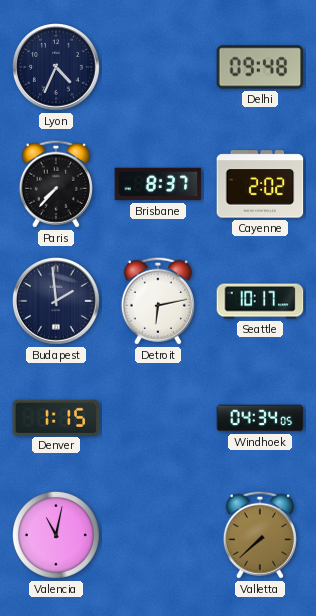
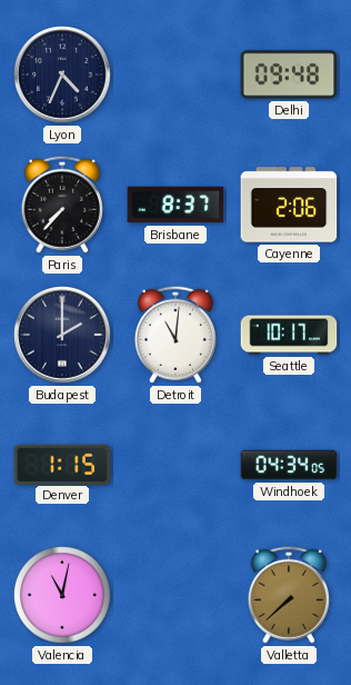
Cayenne: 2:02 -> 2:06
Budapest: 1:59 -> 2:00
Detroit: 6:13 -> 11:01
